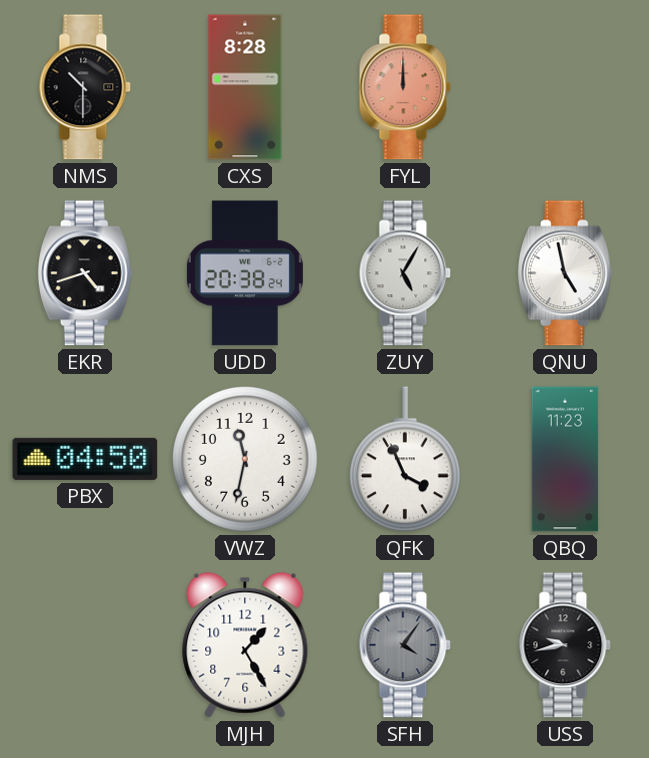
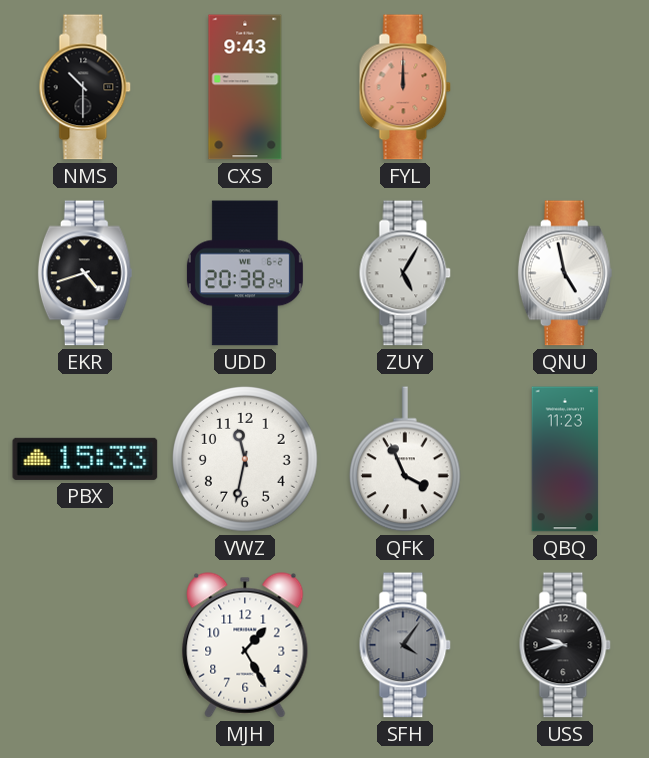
CXS: 8:28 -> 9:43
PBX: 04:50 -> 15:33
